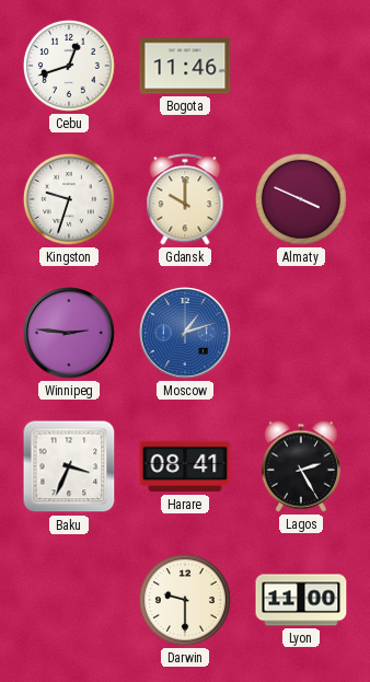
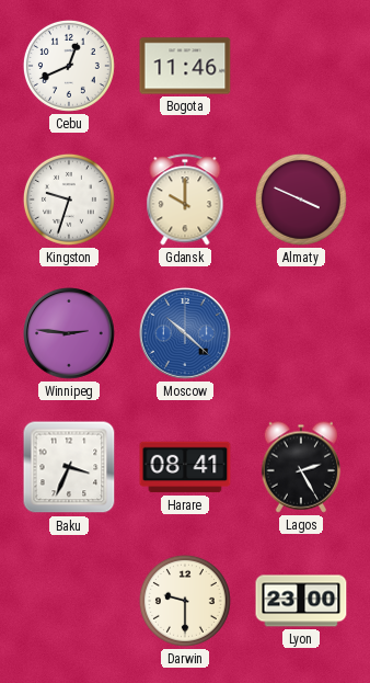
Cebu: 12:42 -> 12:41
Moscow: 1:12 -> 10:22
Lyon: 11:00 -> 23:00
